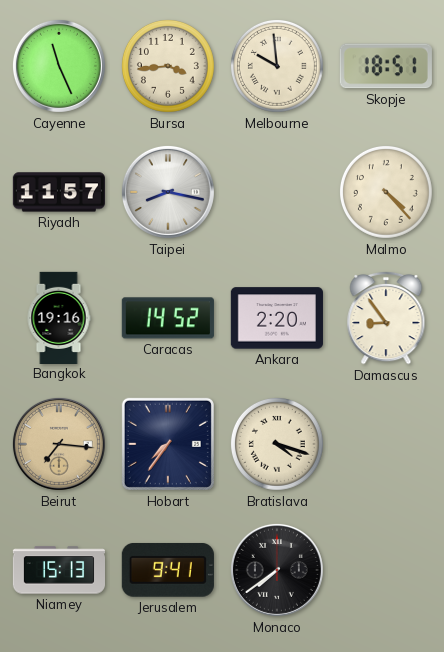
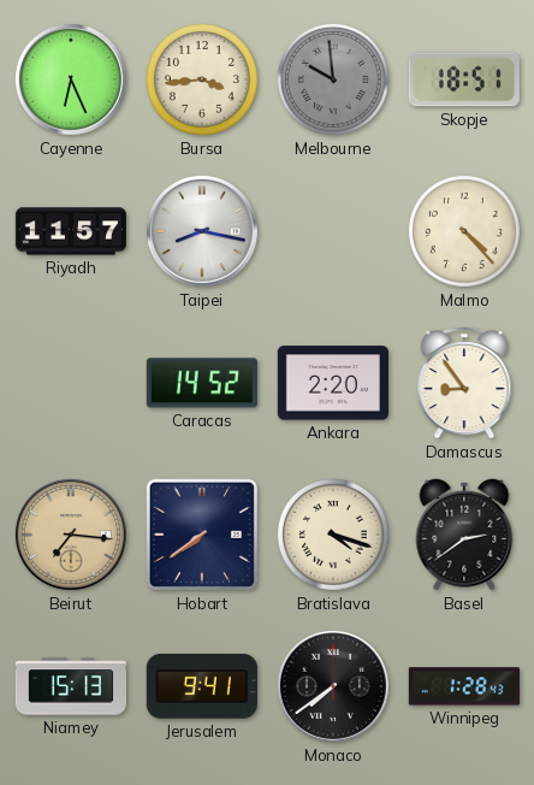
Cayenne: 11:26 -> 6:26
Melbourne dial: cream -> grey
Bangkok: 19:16 -> none
Hobart: 7:36 -> 7:39
Basel: none -> 2:39
Winnipeg: none -> 1:28
